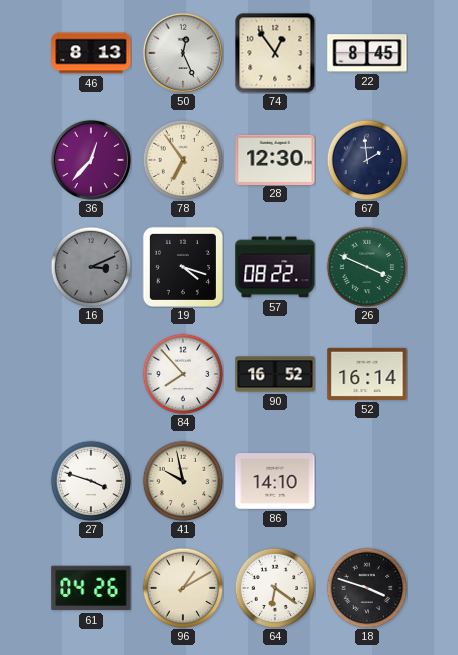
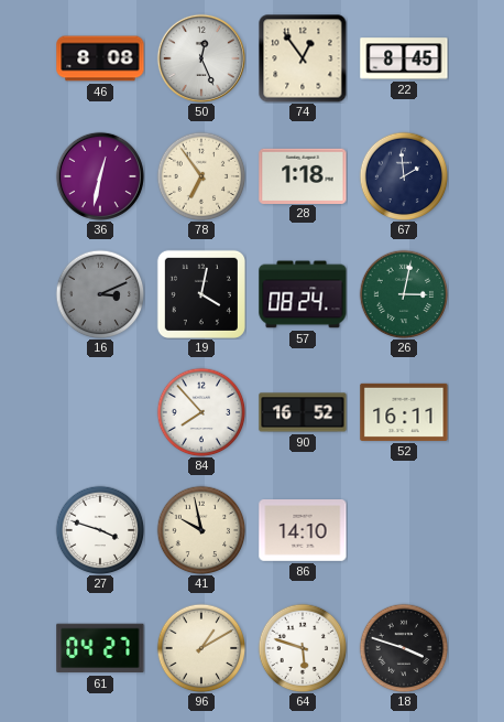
46: 8:13 -> 8:08
36: 12:37 -> 12:32
28: 12:30 -> 1:18
19: 4:18 -> 4:02
57: 08:22 -> 08:24
26: 3:49 -> 3:02
52: 16:14 -> 16:11
61: 04:26 -> 04:27
64: 6:21 -> 5:48
